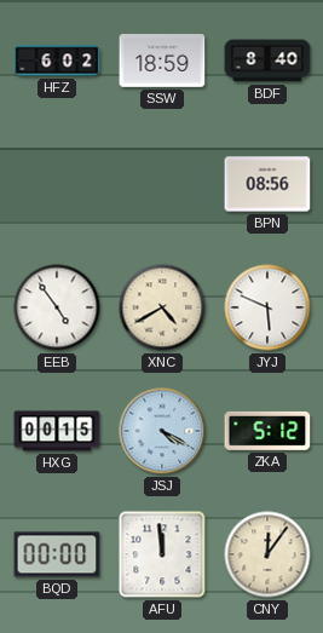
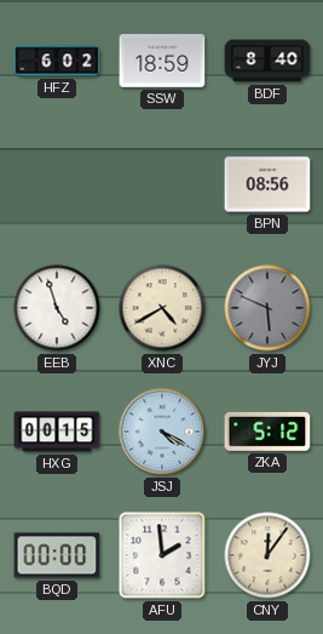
EEB: 4:54 -> 4:57
JYJ dial: white -> grey
AFU: 11:59 -> 1:59
